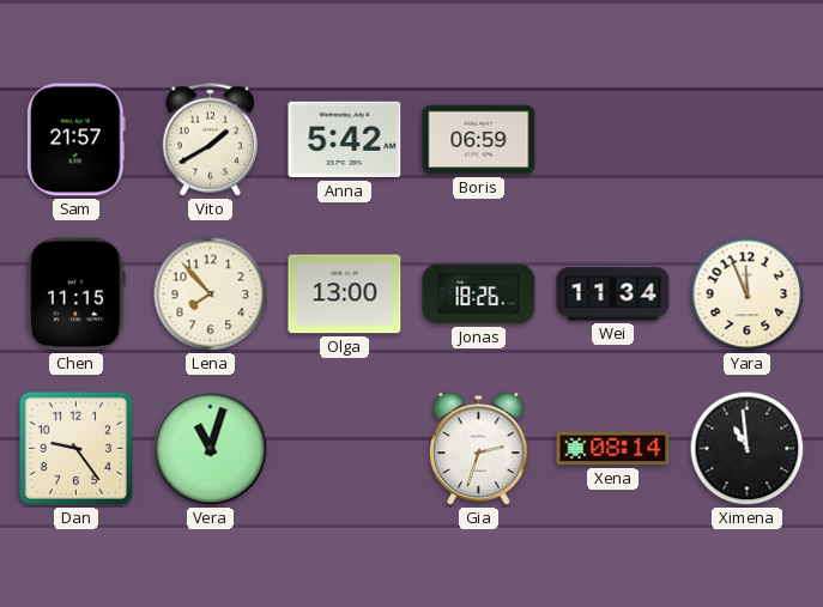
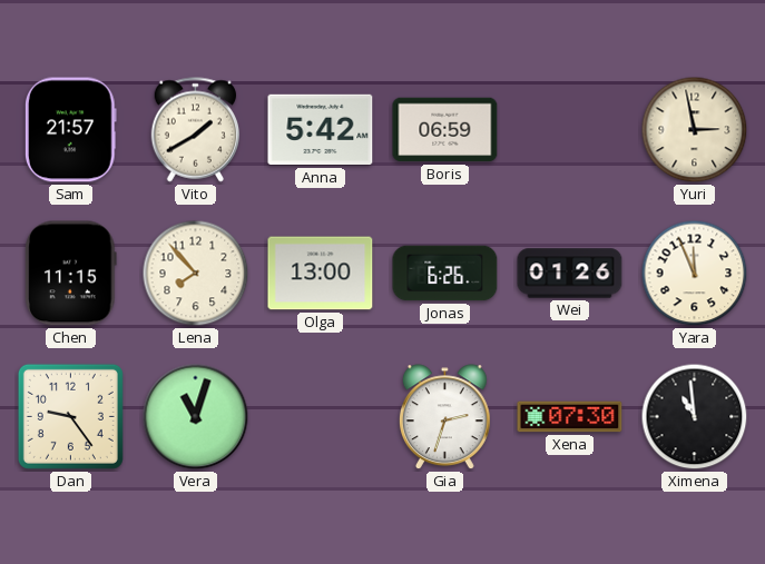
Yuri: none -> 2:58
Jonas: 18:26 -> 6:26
Wei: 11:34 -> 01:26
Xena: 08:14 -> 07:30
